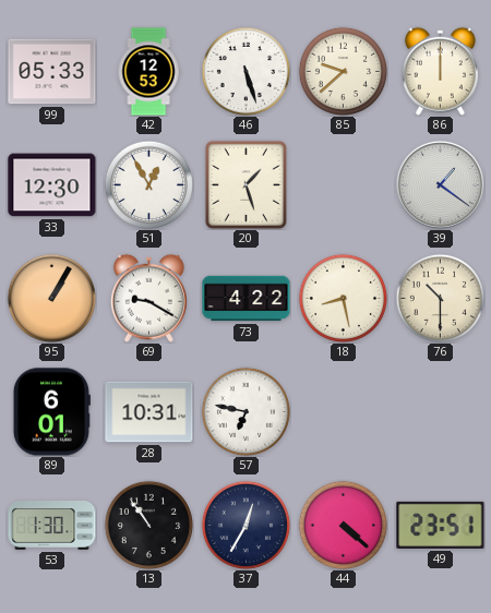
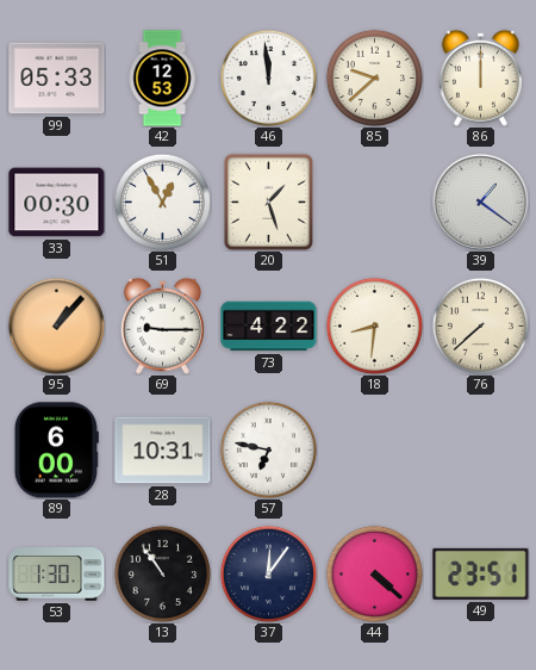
46: 5:27 -> 11:59
33: 12:30 -> 00:30
95: 1:05 -> 1:07
69: 9:20 -> 9:15
18: 8:28 -> 8:31
76: 10:30 -> 7:38
89: 6:01 -> 6:00
37: 12:35 -> 12:06
